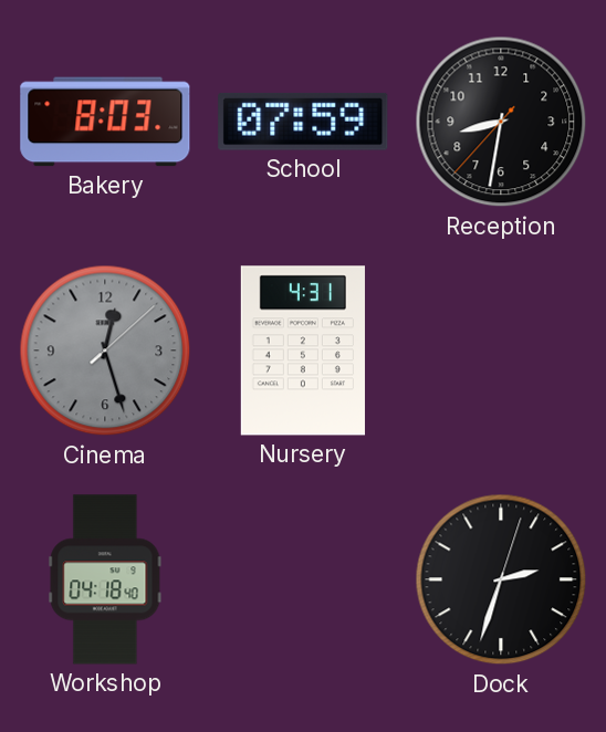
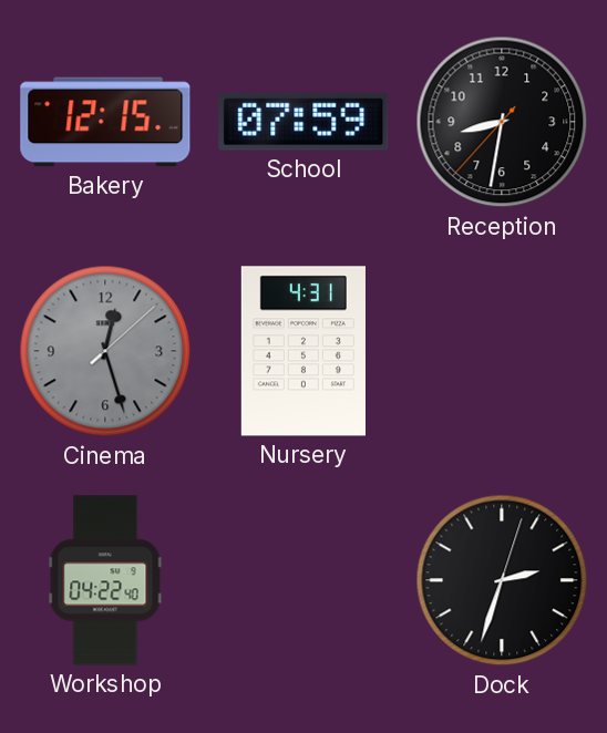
Bakery: 8:03 -> 12:15
Workshop: 04:18 -> 04:22
